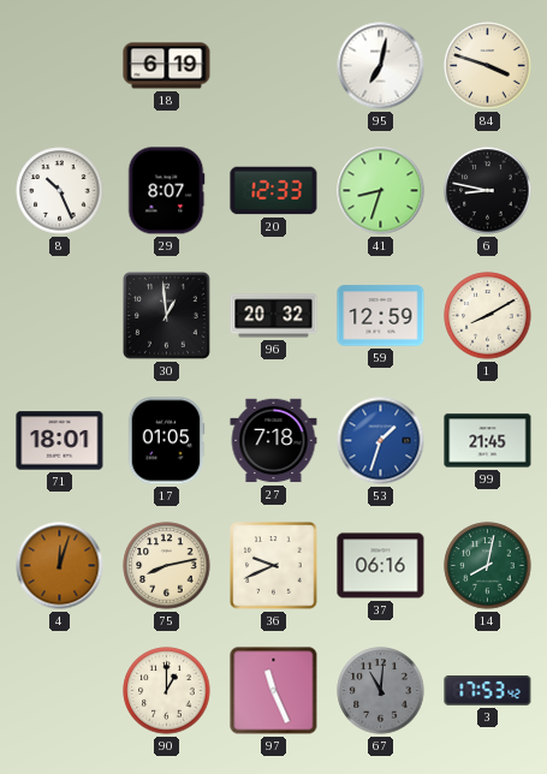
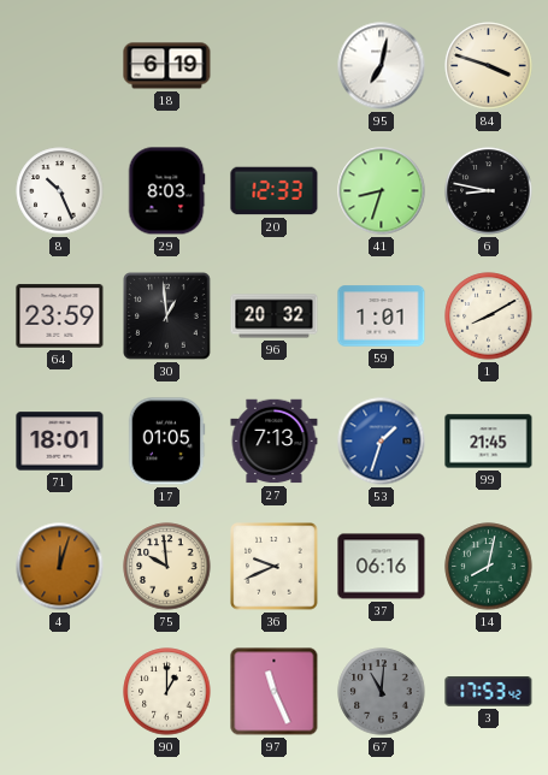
29: 8:07 -> 8:03
64: none -> 23:59
59: 12:59 -> 1:01
27: 7:18 -> 7:13
75: 8:13 -> 9:59
